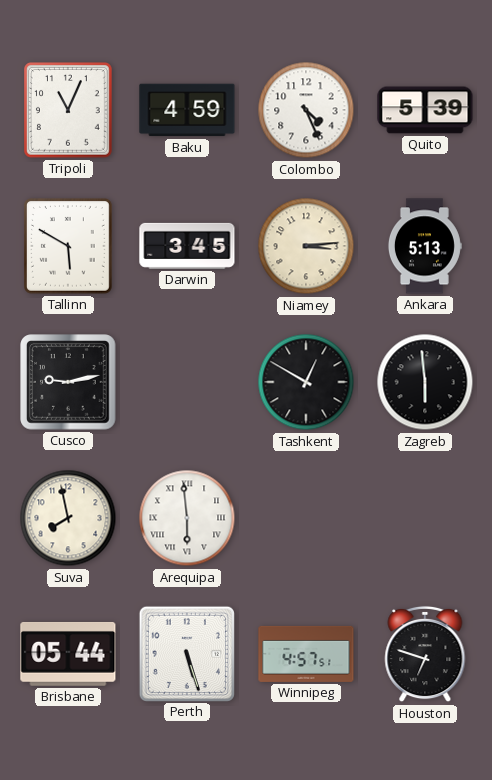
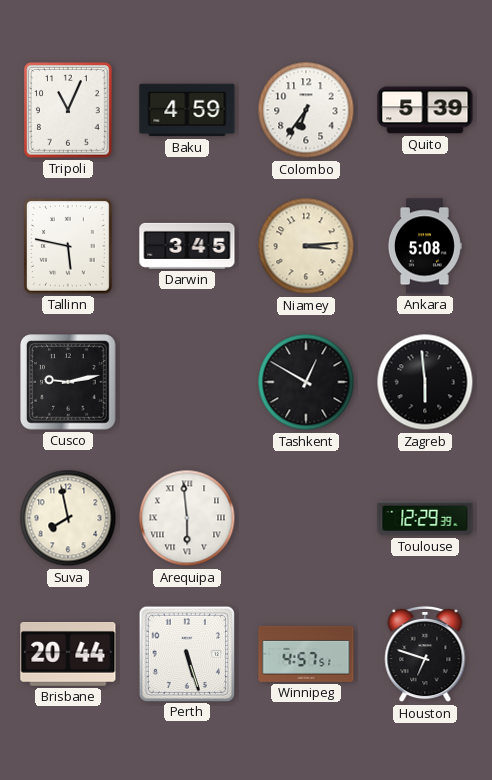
Colombo: 4:26 -> 6:36
Tallinn: 5:50 -> 5:47
Ankara: 5:13 -> 5:08
Toulouse: none -> 12:29
Brisbane: 05:44 -> 20:44
